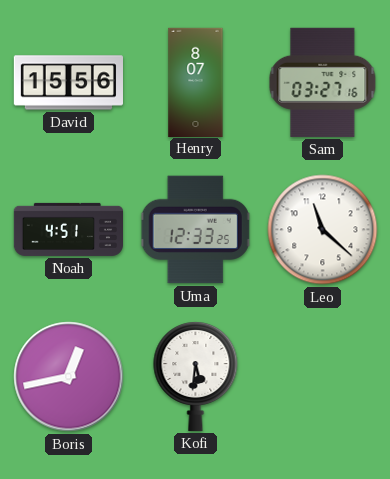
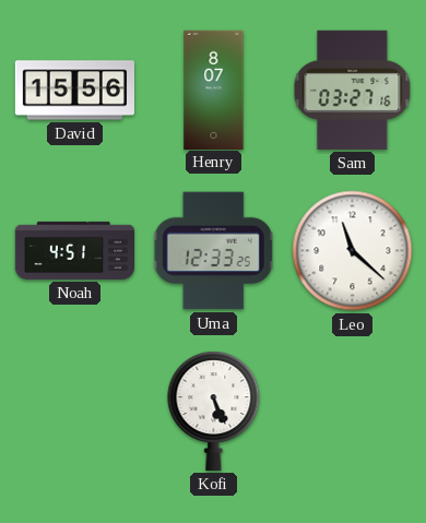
Boris: 12:43 -> none
Kofi: 5:31 -> 5:26
